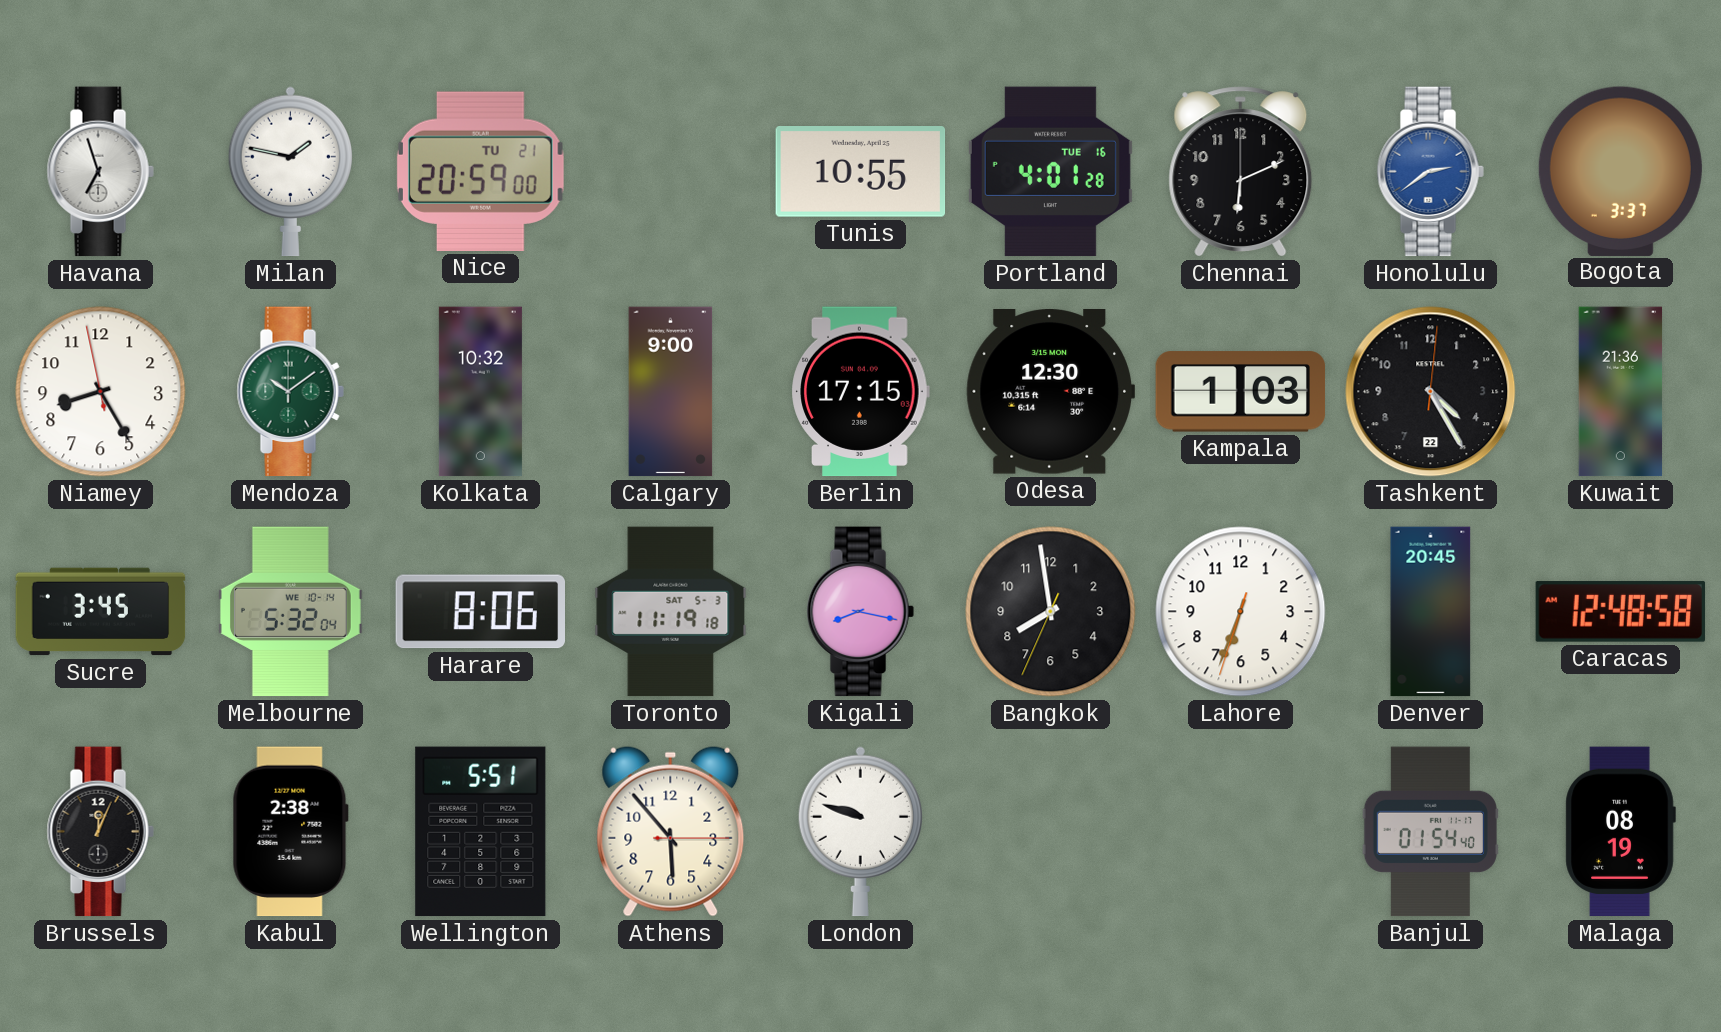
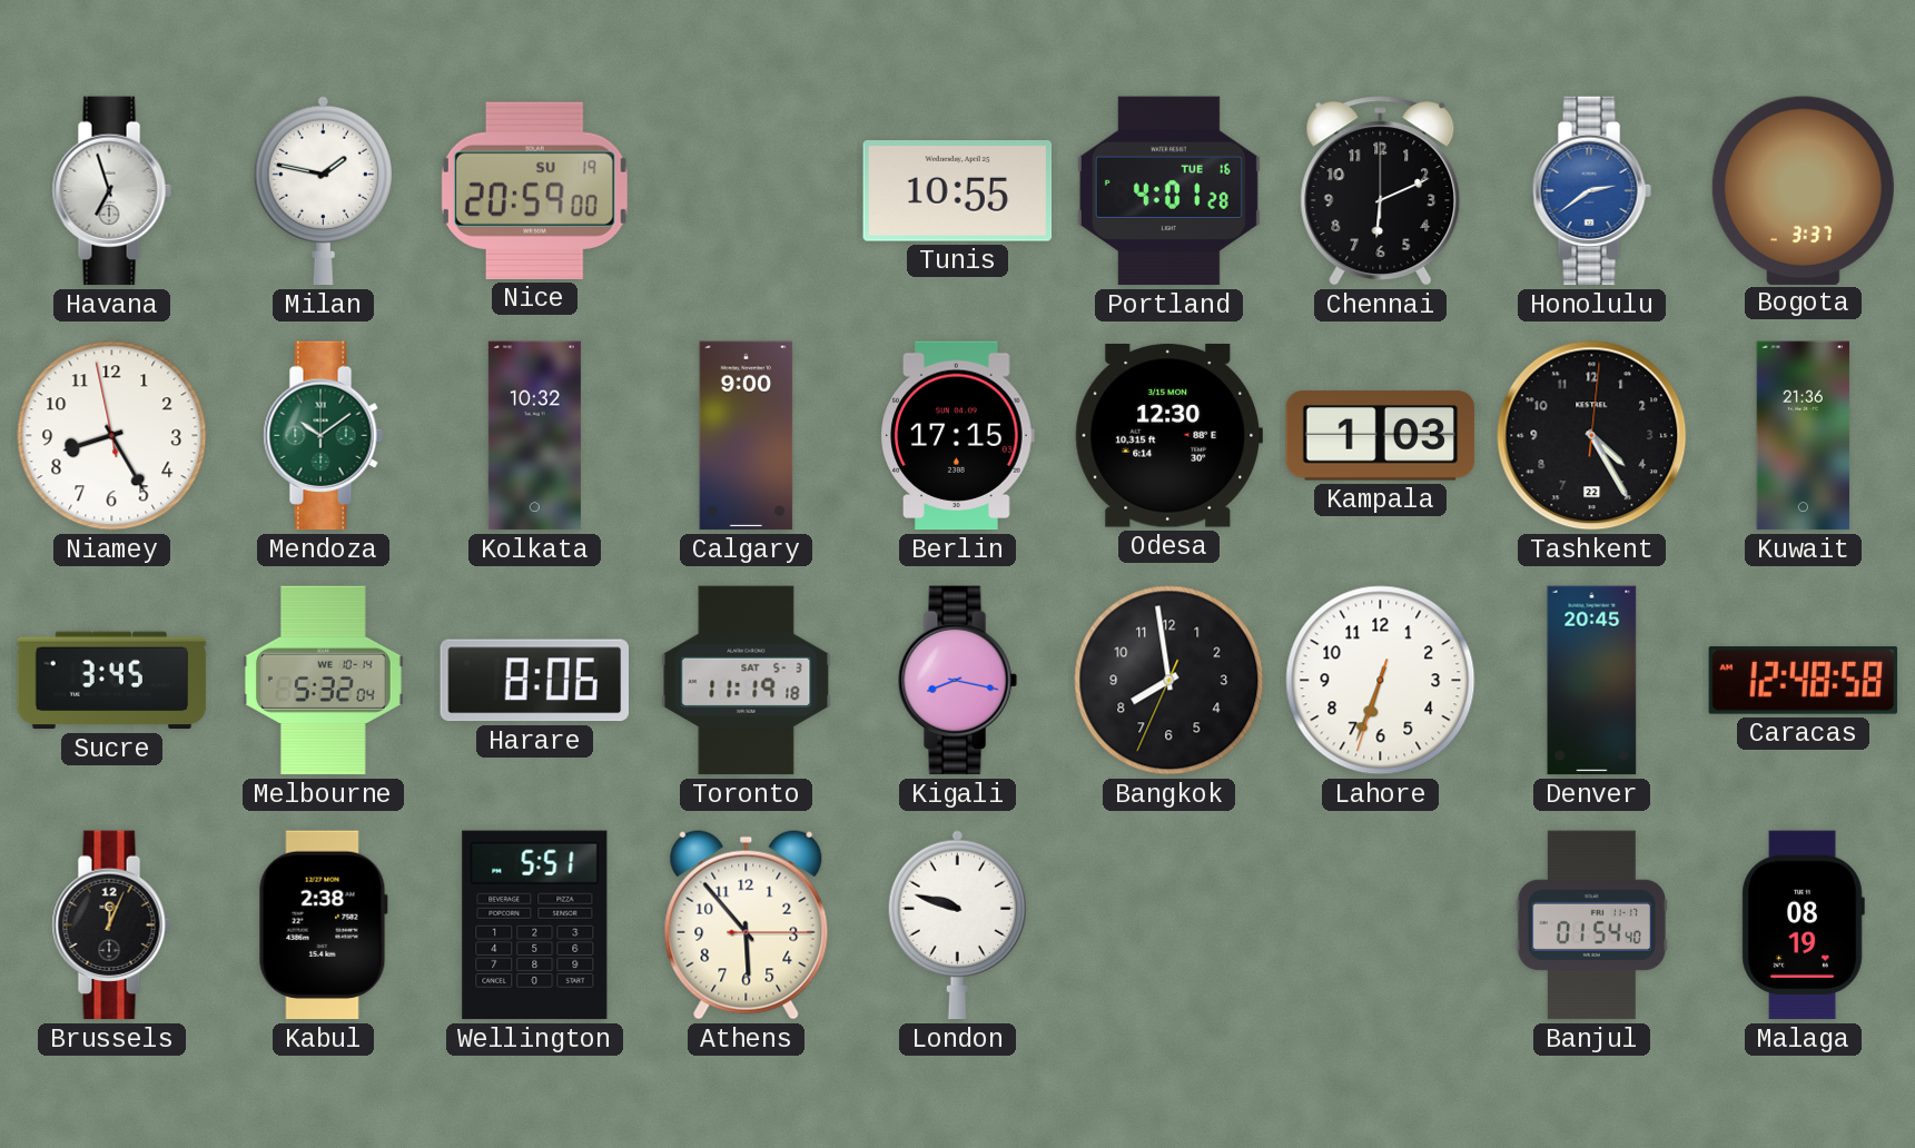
Nice date: TU 21 -> SU 19
